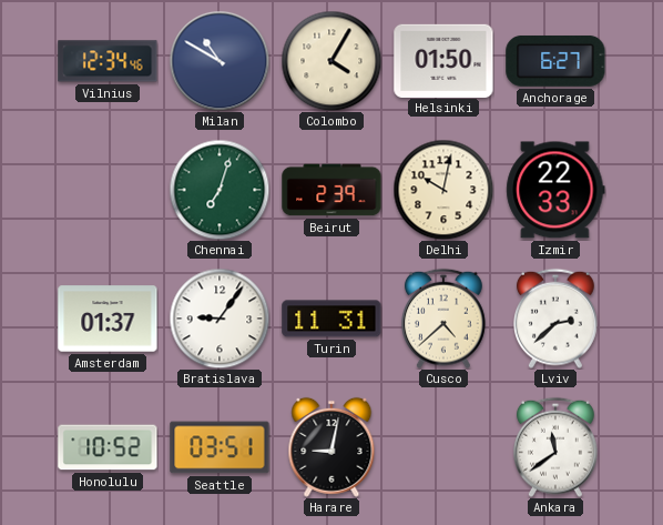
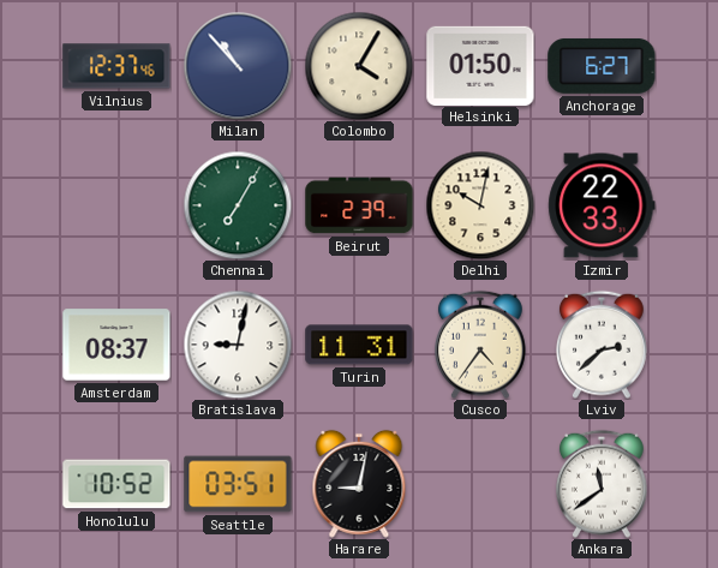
Vilnius: 12:34 -> 12:37
Milan: 10:50 -> 10:53
Chennai: 7:03 -> 7:05
Amsterdam: 01:37 -> 08:37
Bratislava: 9:06 -> 9:02
Cusco: 4:38 -> 4:36
